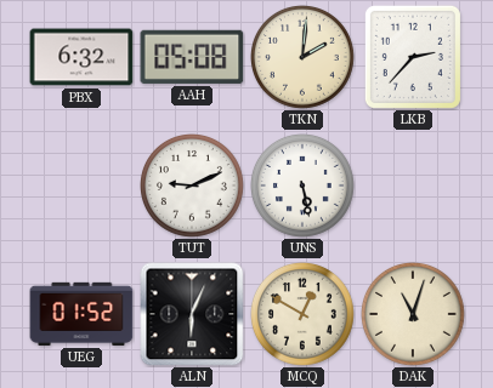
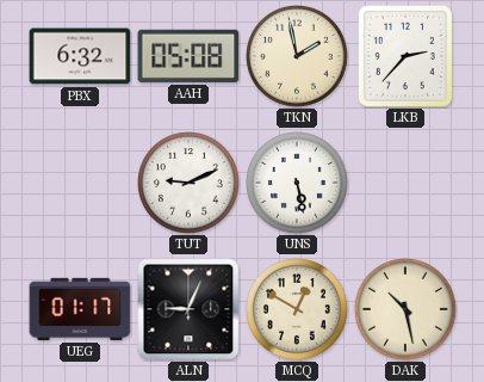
TKN: 2:01 -> 1:58
UEG: 01:52 -> 01:17
ALN: 6:04 -> 9:04
DAK: 11:03 -> 10:28
